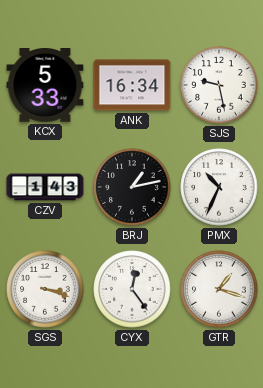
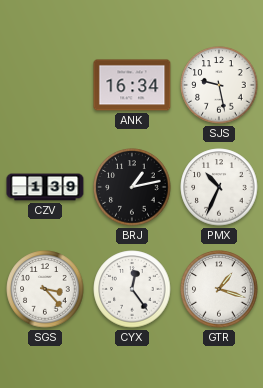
KCX: 5:33 -> none
CZV: 1:43 -> 1:39
SGS: 3:18 -> 3:23
